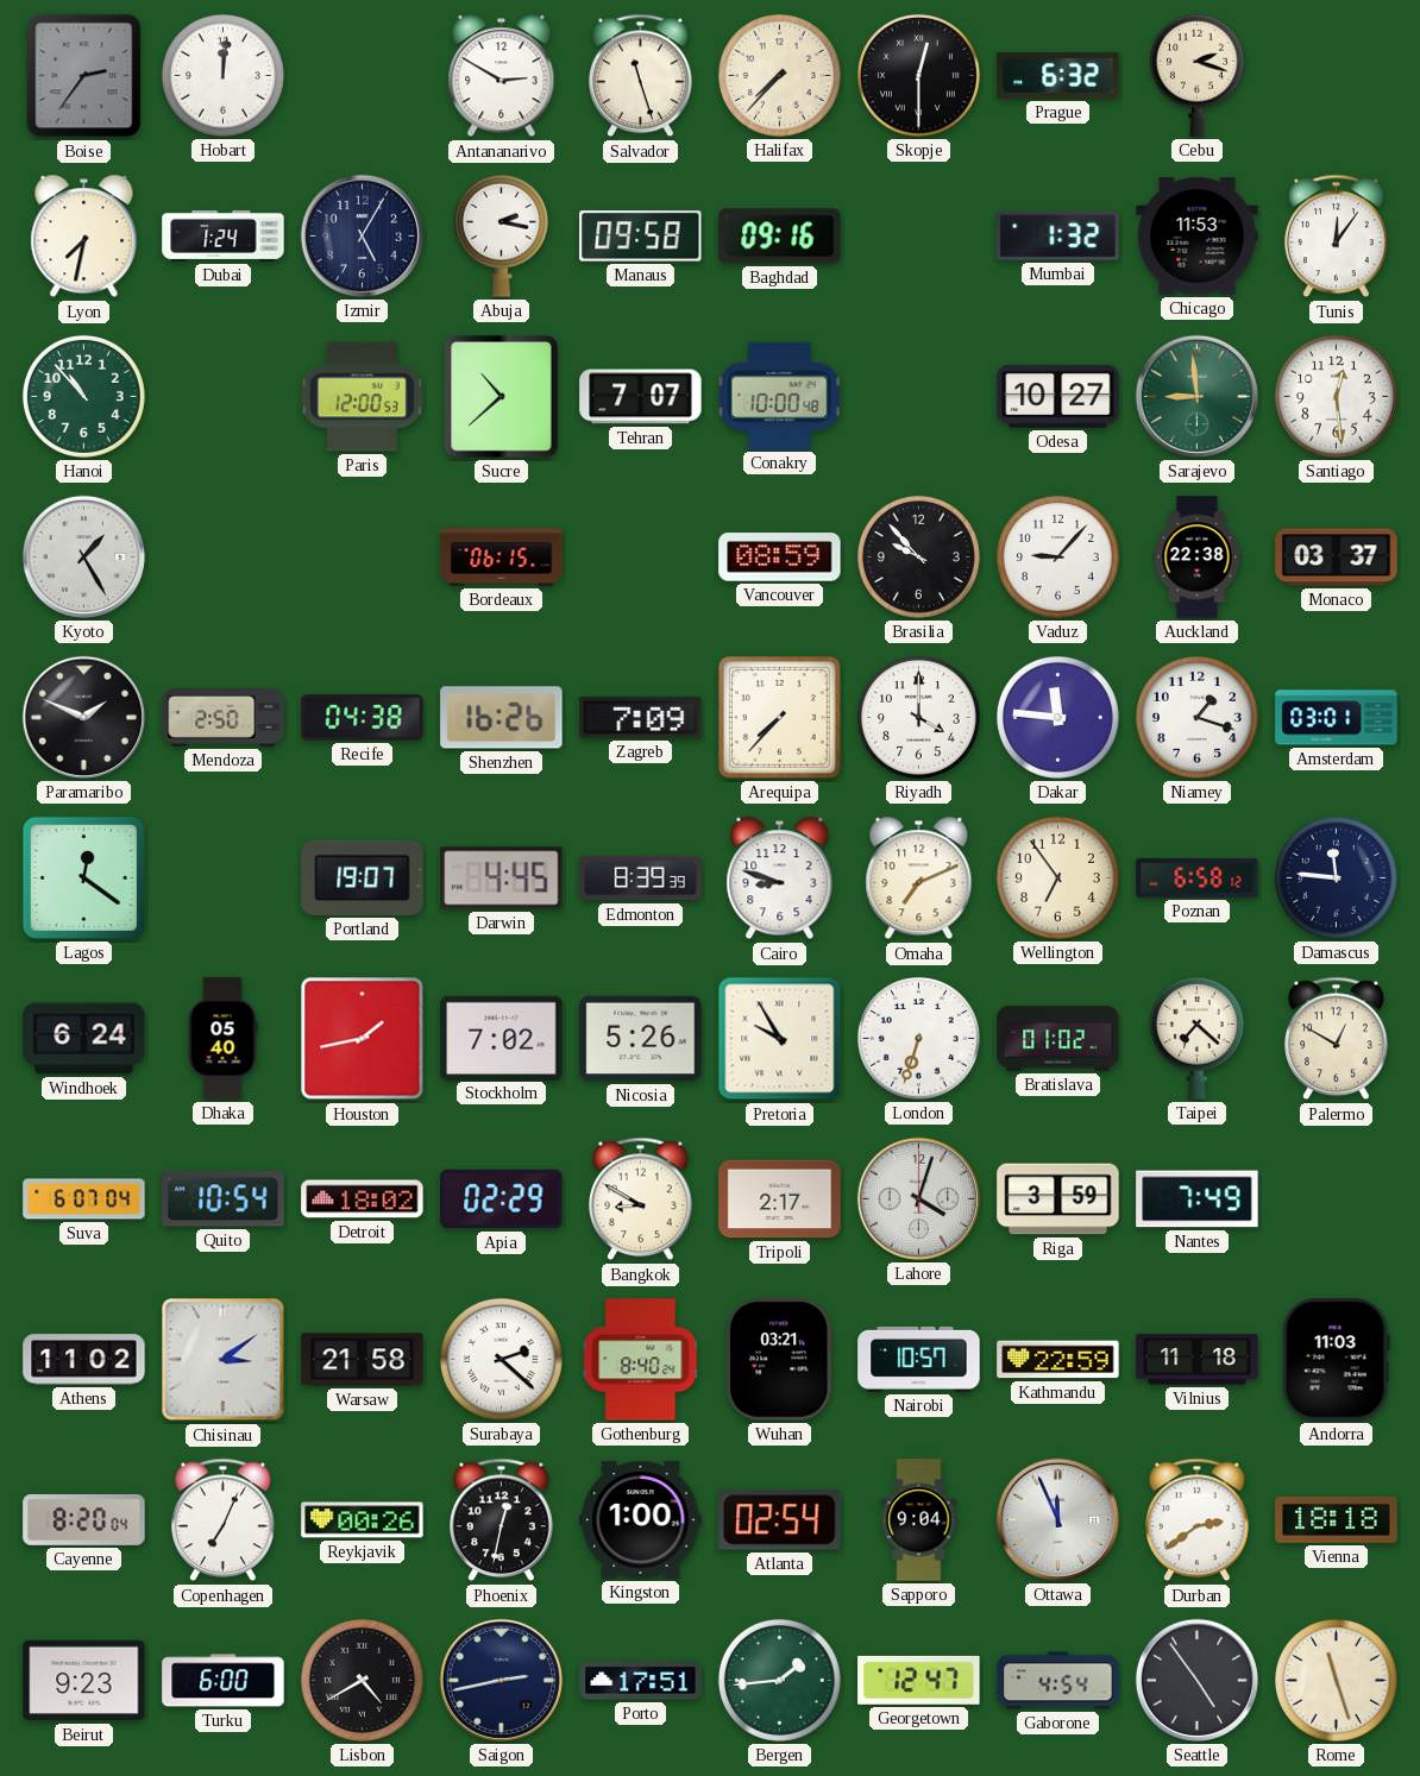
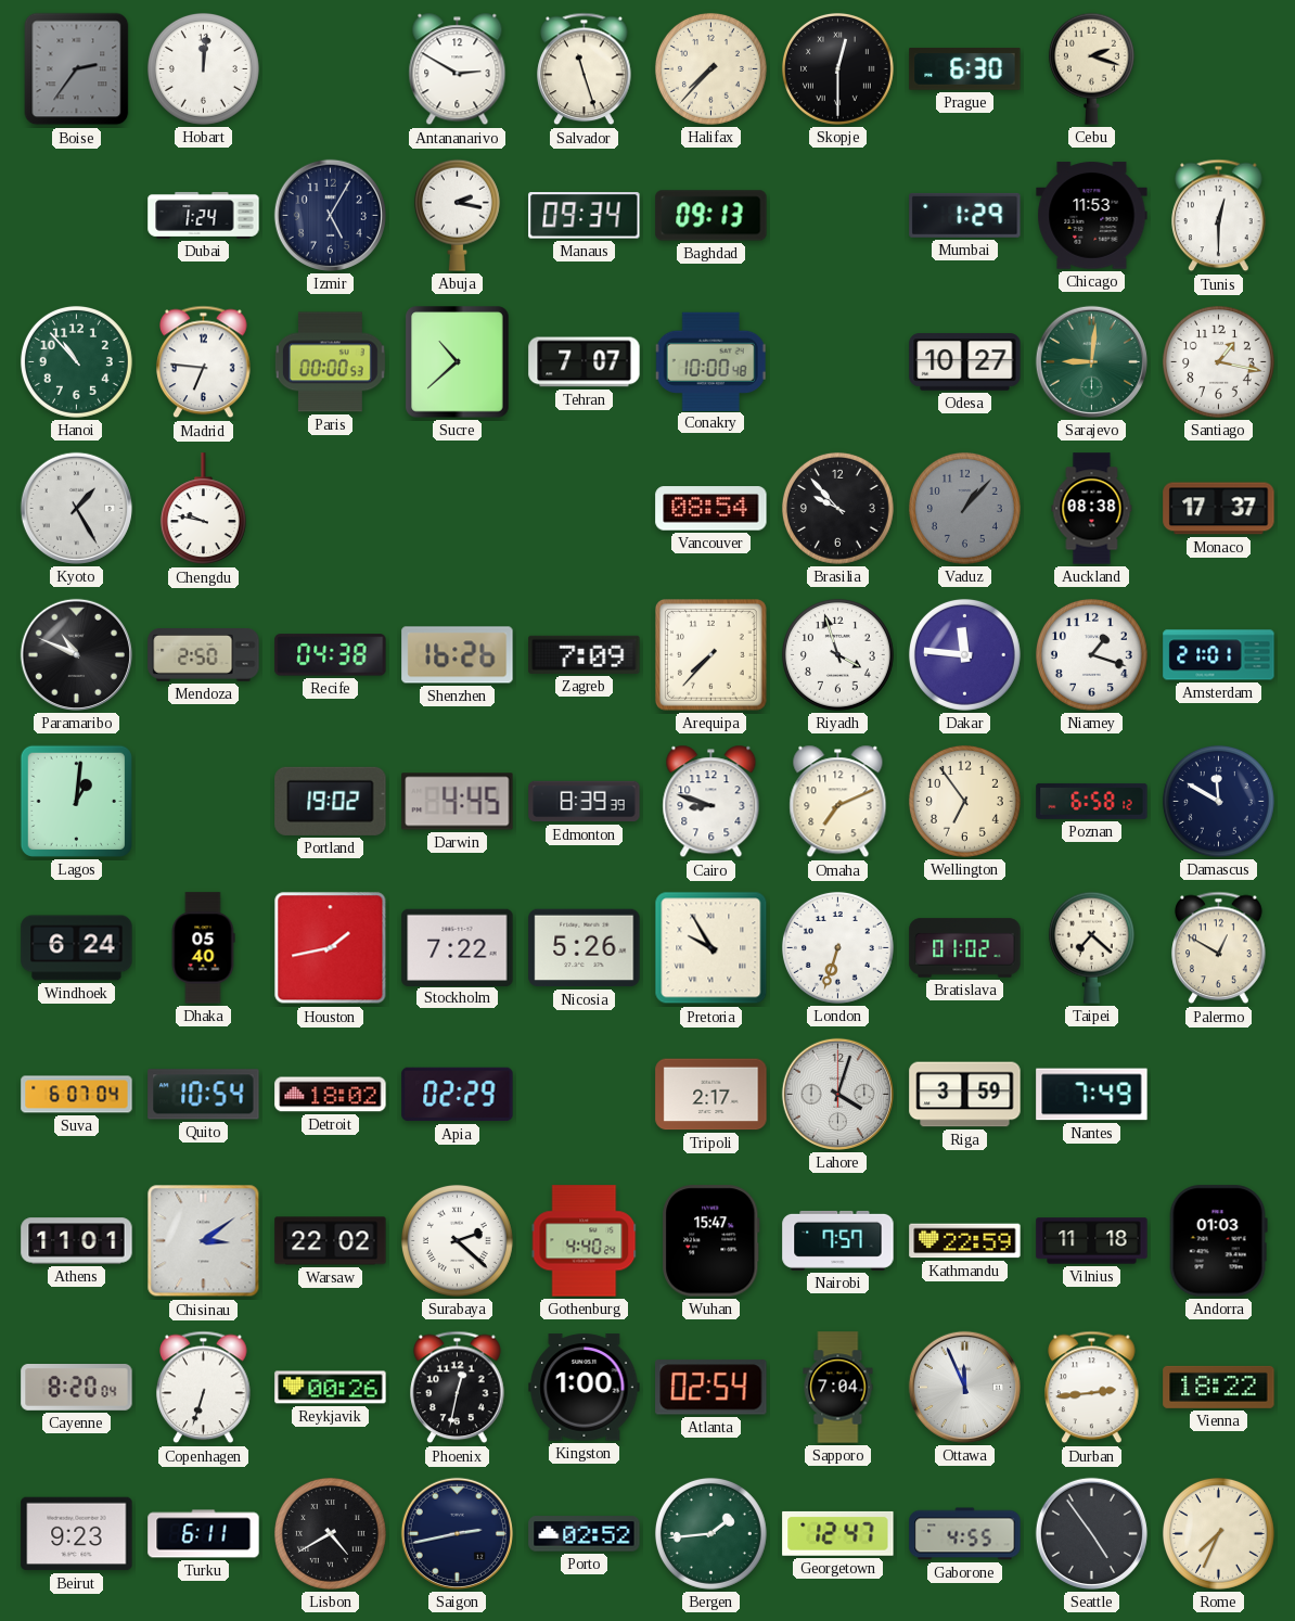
Prague: 6:32 -> 6:30
Lyon: 7:32 -> none
Manaus: 09:58 -> 09:34
Baghdad: 09:16 -> 09:13
Mumbai: 1:32 -> 1:29
Tunis: 12:06 -> 12:30
Madrid: none -> 6:46
Paris: 12:00 -> 00:00
Sarajevo: 8:59 -> 9:01
Santiago: 12:29 -> 1:17
Chengdu: none -> 9:47
Bordeaux: 06:15 -> none
Vancouver: 08:59 -> 08:54
Vaduz: 9:07 -> 1:07
Vaduz dial: white -> grey
Auckland: 22:38 -> 08:38
Monaco: 03:37 -> 17:37
Paramaribo: 1:49 -> 10:49
Riyadh: 4:00 -> 3:57
Amsterdam: 03:01 -> 21:01
Lagos: 12:21 -> 1:01
Portland: 19:07 -> 19:02
Damascus: 11:46 -> 11:50
Stockholm: 7:02 -> 7:22
Bangkok: 8:50 -> none
Athens: 11:02 -> 11:01
Warsaw: 21:58 -> 22:02
Gothenburg: 8:40 -> 4:40
Wuhan: 03:21 -> 15:47
Nairobi: 10:57 -> 7:57
Andorra: 11:03 -> 01:03
Copenhagen: 7:04 -> 6:33
Sapporo: 9:04 -> 7:04
Durban: 2:39 -> 2:44
Vienna: 18:18 -> 18:22
Turku: 6:00 -> 6:11
Porto: 17:51 -> 02:52
Gaborone: 4:54 -> 4:55
Rome: 11:27 -> 7:34
